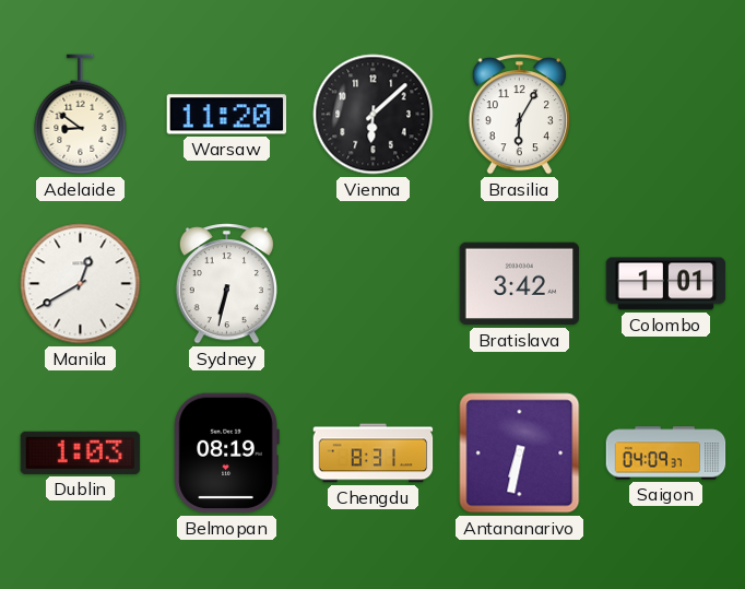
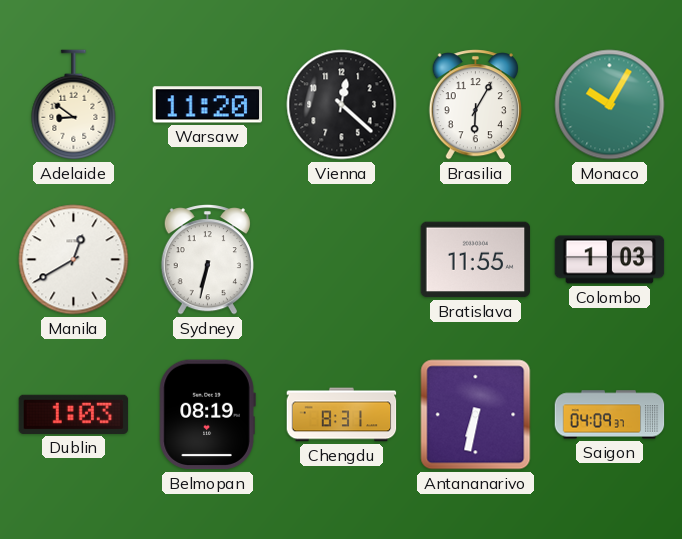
Vienna: 6:08 -> 12:22
Monaco: none -> 10:05
Bratislava: 3:42 -> 11:55
Colombo: 1:01 -> 1:03
